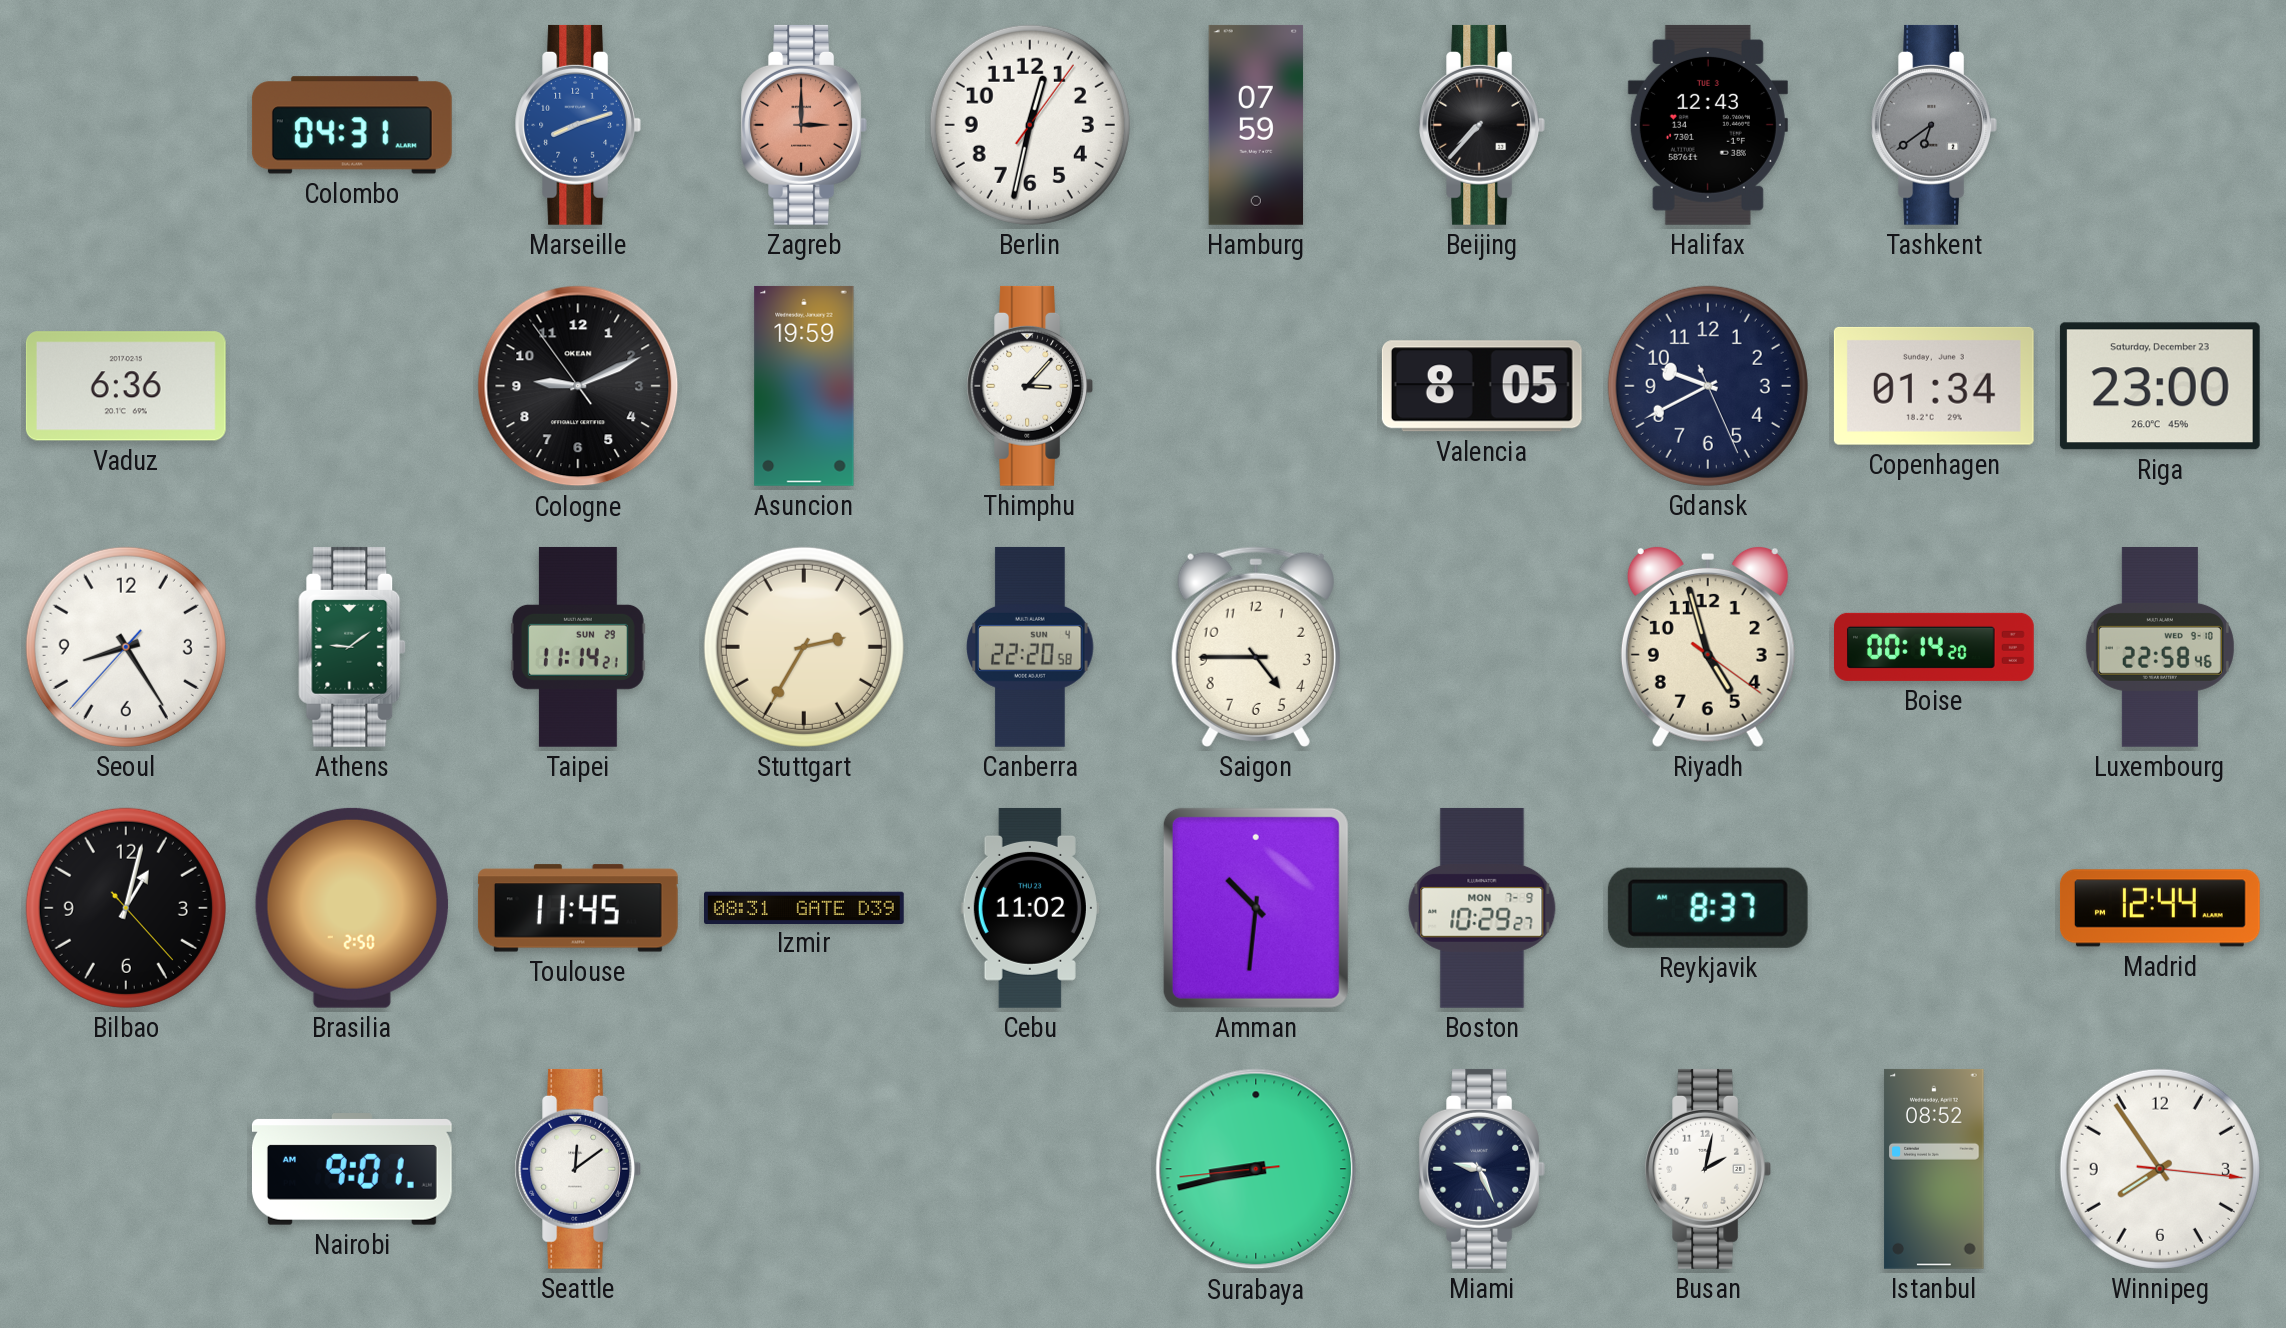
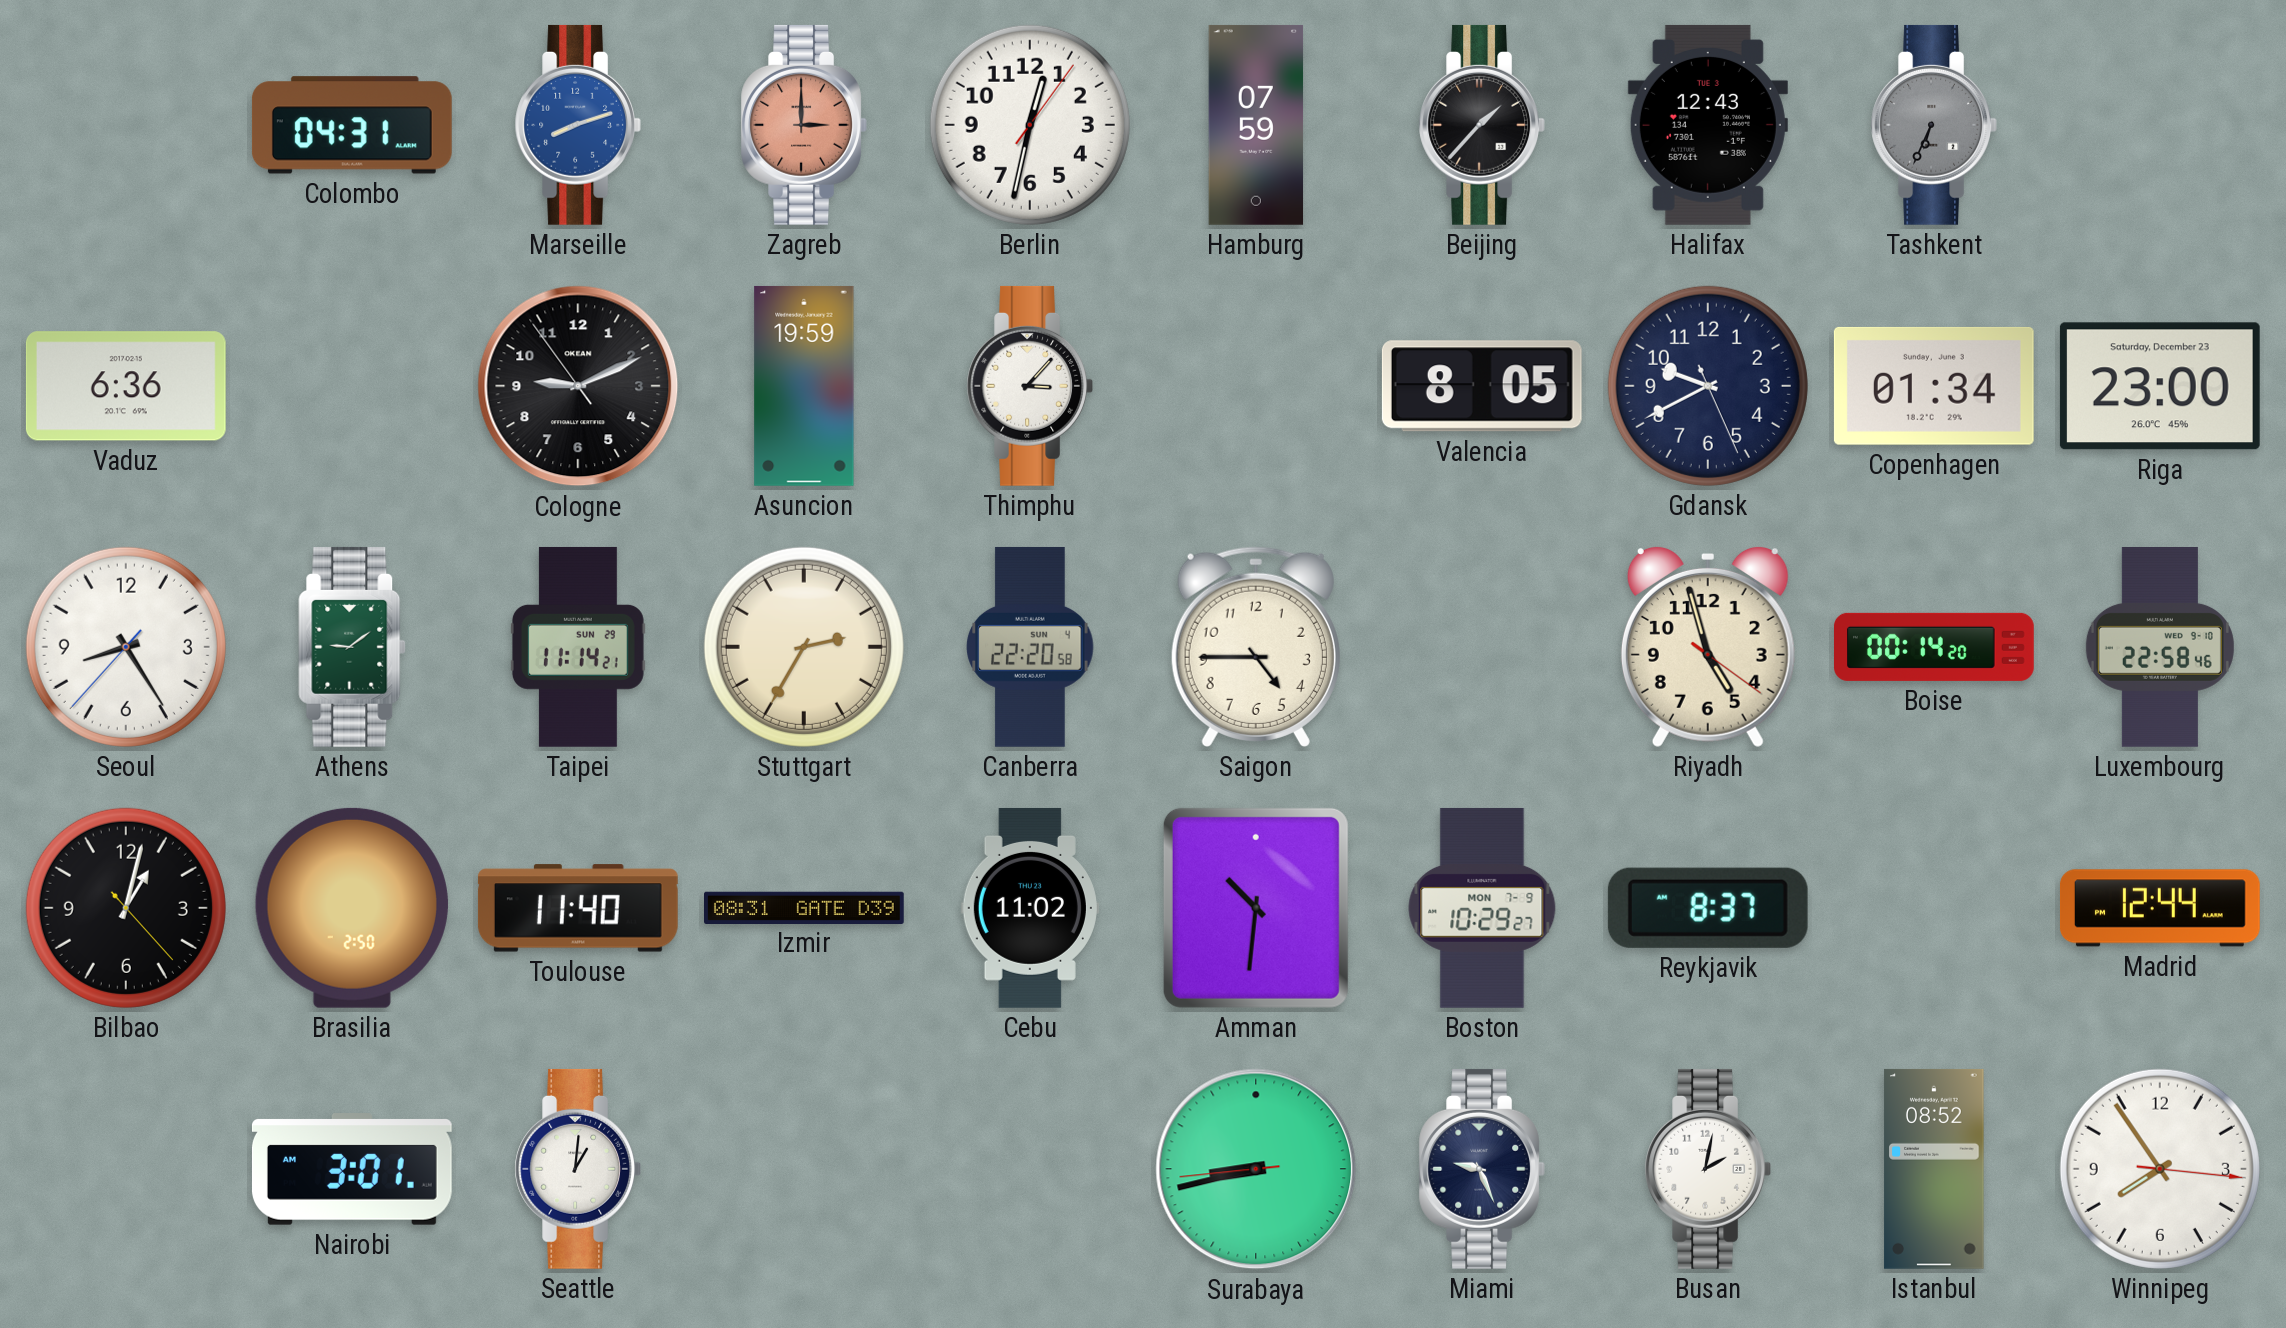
Beijing: 7:37 -> 1:37
Tashkent: 6:39 -> 6:34
Toulouse: 11:45 -> 11:40
Nairobi: 9:01 -> 3:01
Seattle: 12:09 -> 1:01
